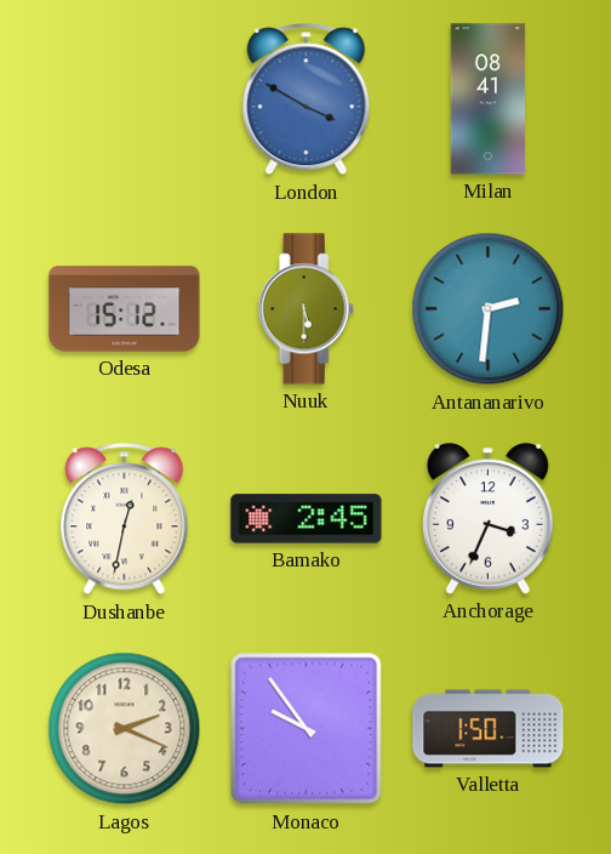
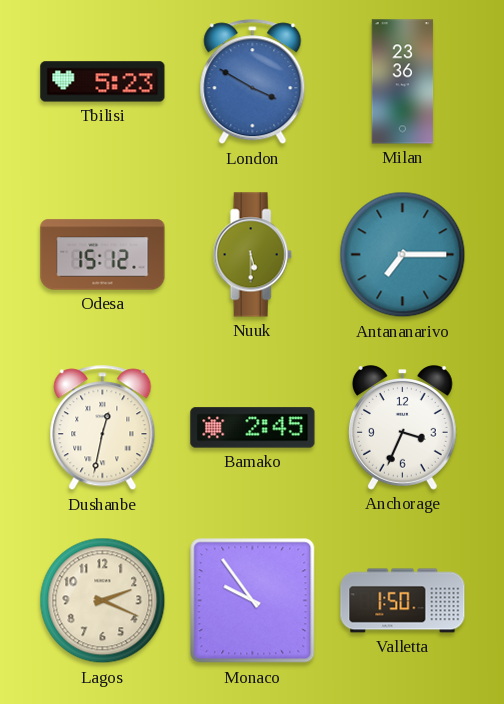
Tbilisi: none -> 5:23
Milan: 08:41 -> 23:36
Antananarivo: 2:31 -> 7:15
